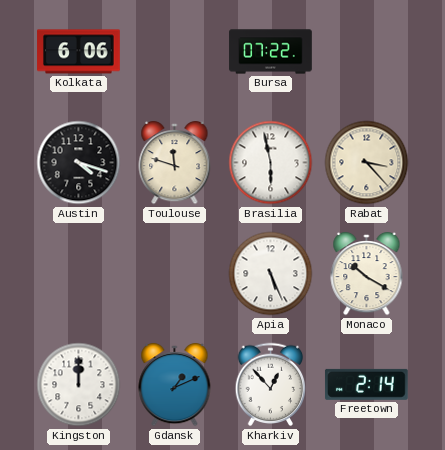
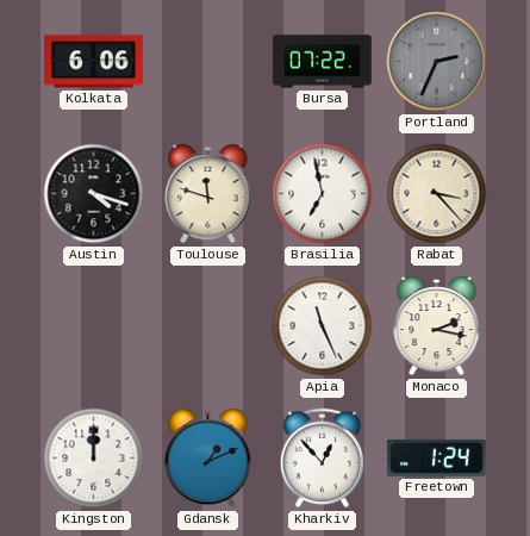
Portland: none -> 2:34
Brasilia: 5:58 -> 6:58
Apia: 5:26 -> 11:26
Monaco: 10:20 -> 2:17
Freetown: 2:14 -> 1:24
